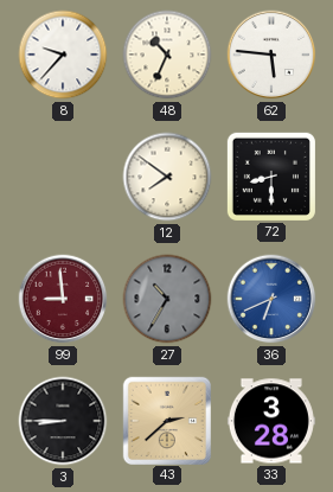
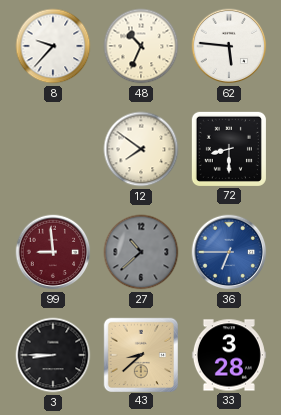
27: 10:35 -> 10:38
36: 6:41 -> 6:45
43: 2:38 -> 8:38
